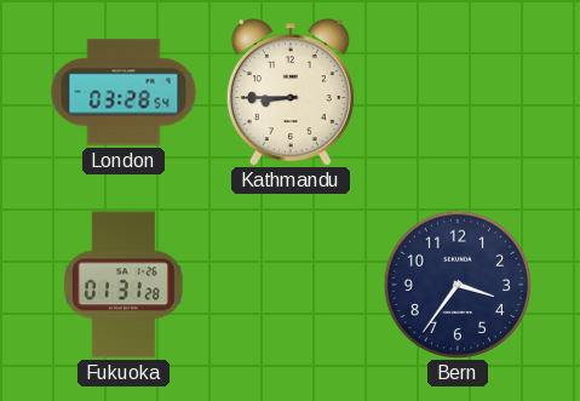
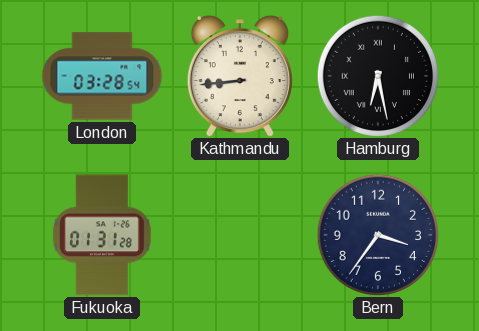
Kathmandu: 8:45 -> 8:44
Hamburg: none -> 6:28
